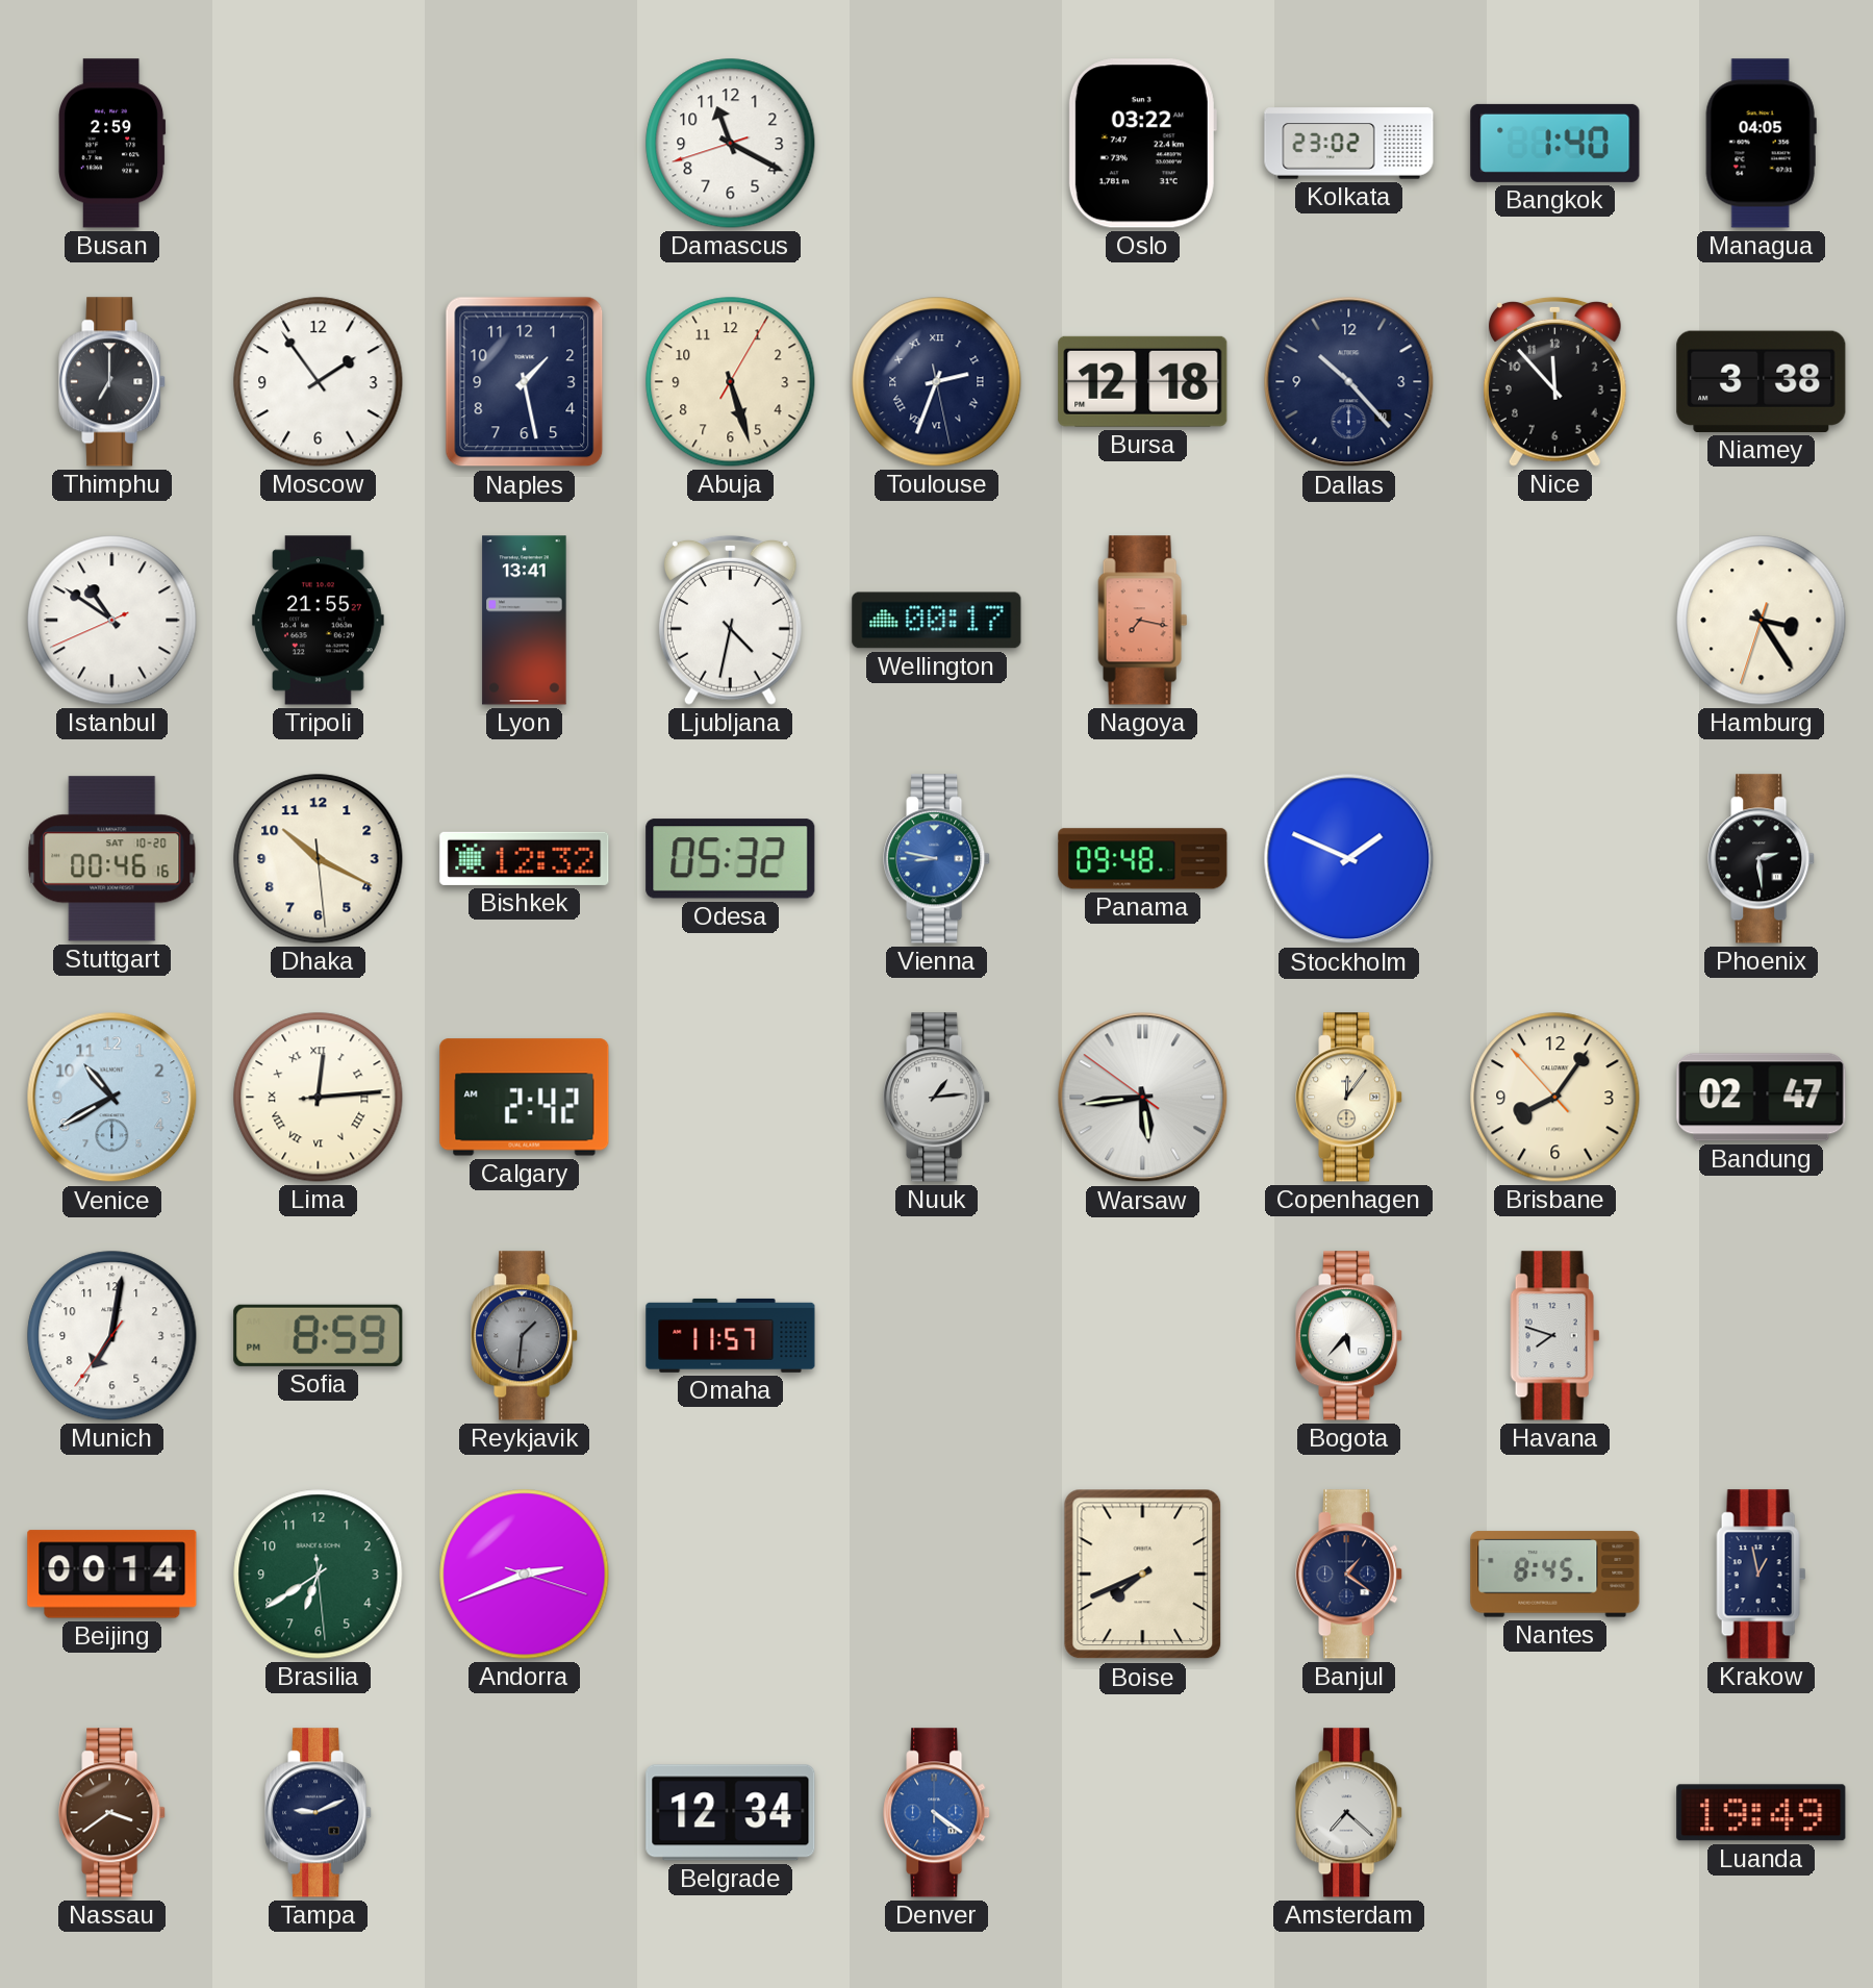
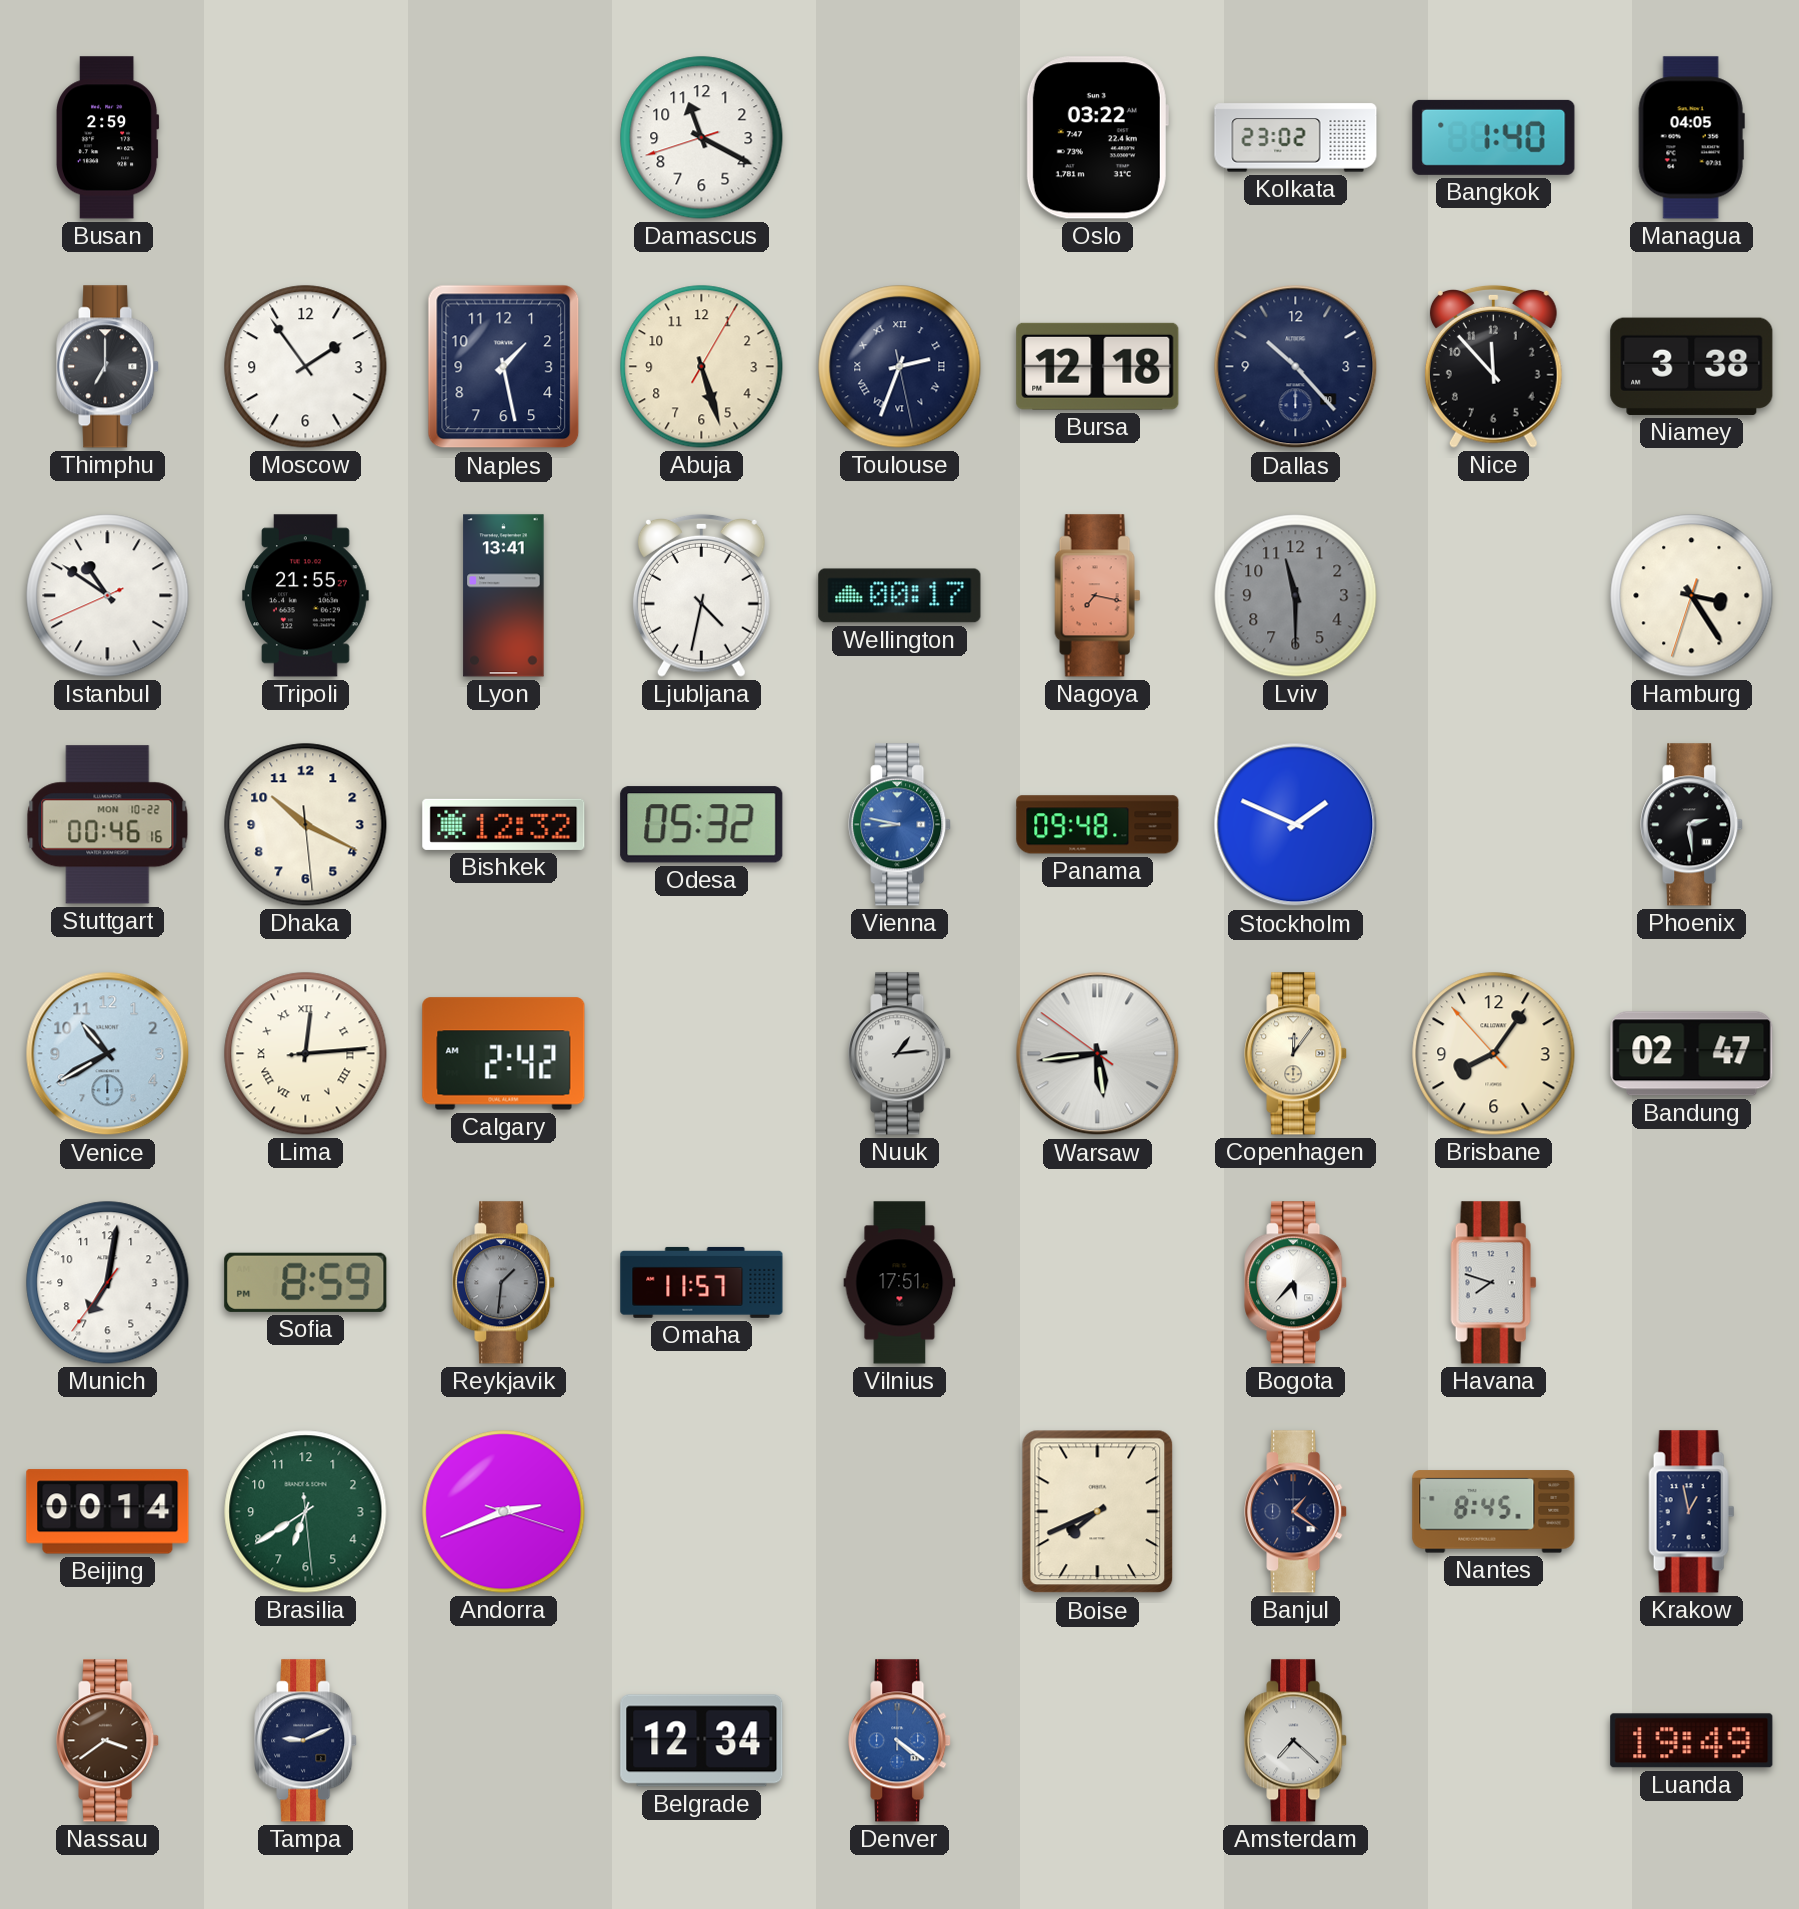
Lviv: none -> 11:30
Stuttgart date: SAT 10-20 -> MON 10-22
Vilnius: none -> 17:51
